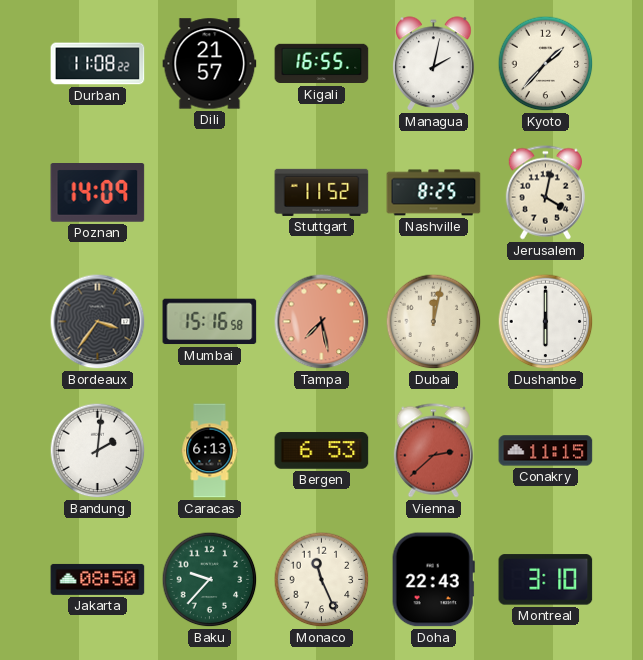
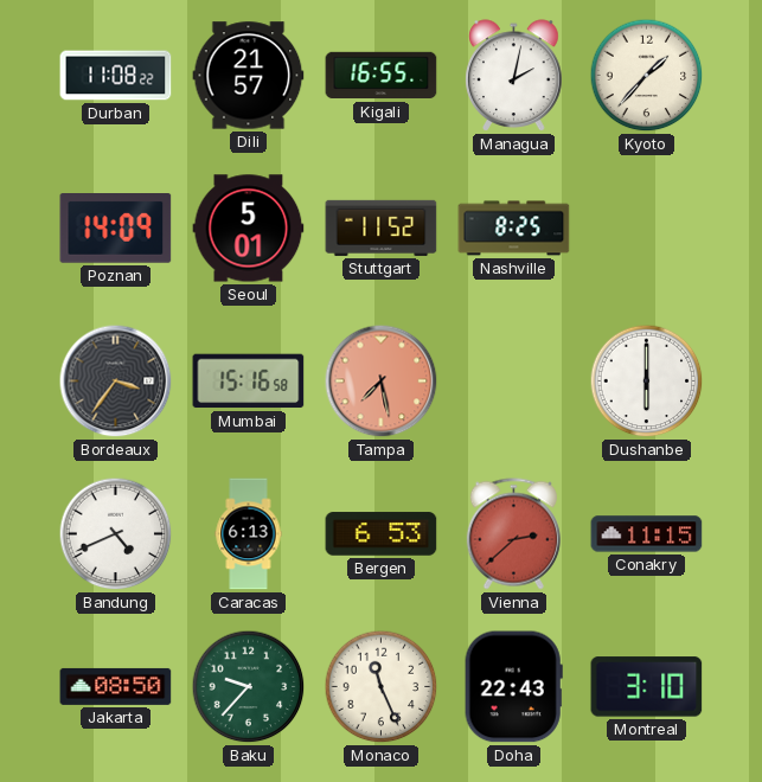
Seoul: none -> 5:01
Jerusalem: 4:02 -> none
Dubai: 12:02 -> none
Bandung: 2:01 -> 4:41
